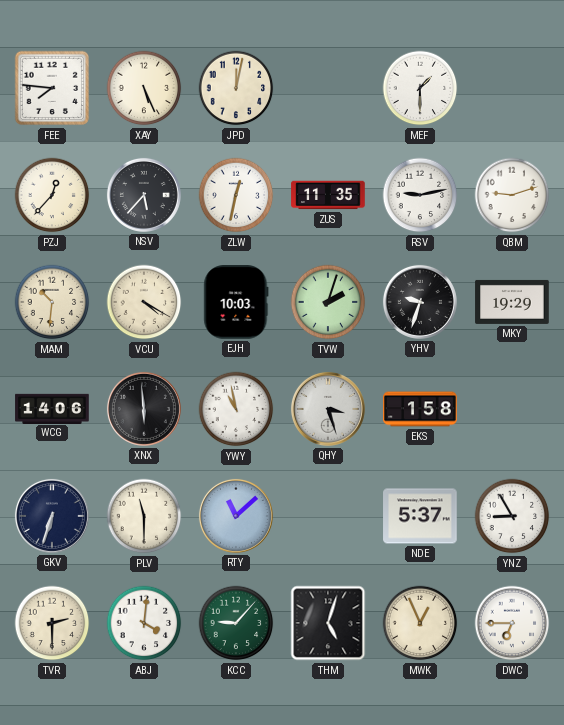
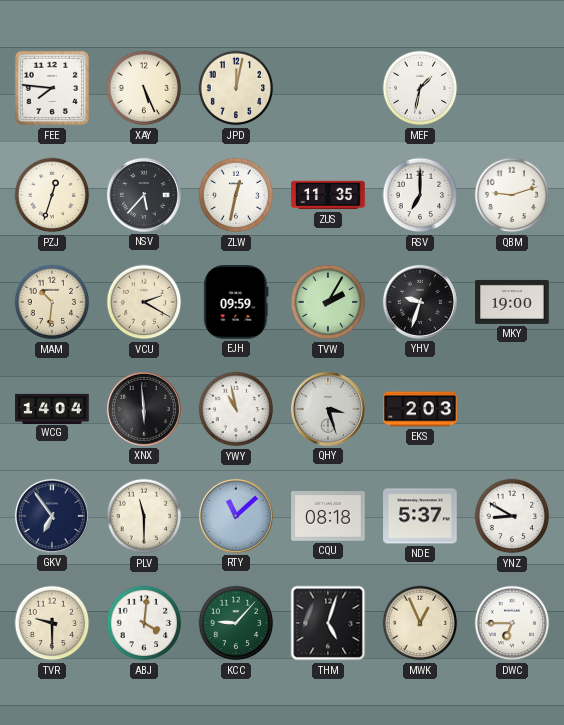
MEF: 1:30 -> 1:32
PZJ: 12:37 -> 12:33
RSV: 9:13 -> 7:00
VCU: 4:20 -> 2:20
EJH: 10:03 -> 09:59
TVW: 2:03 -> 2:05
MKY: 19:29 -> 19:00
WCG: 14:06 -> 14:04
EKS: 1:58 -> 2:03
GKV: 6:33 -> 6:54
CQU: none -> 08:18
YNZ: 8:55 -> 8:50
TVR: 2:30 -> 9:30
